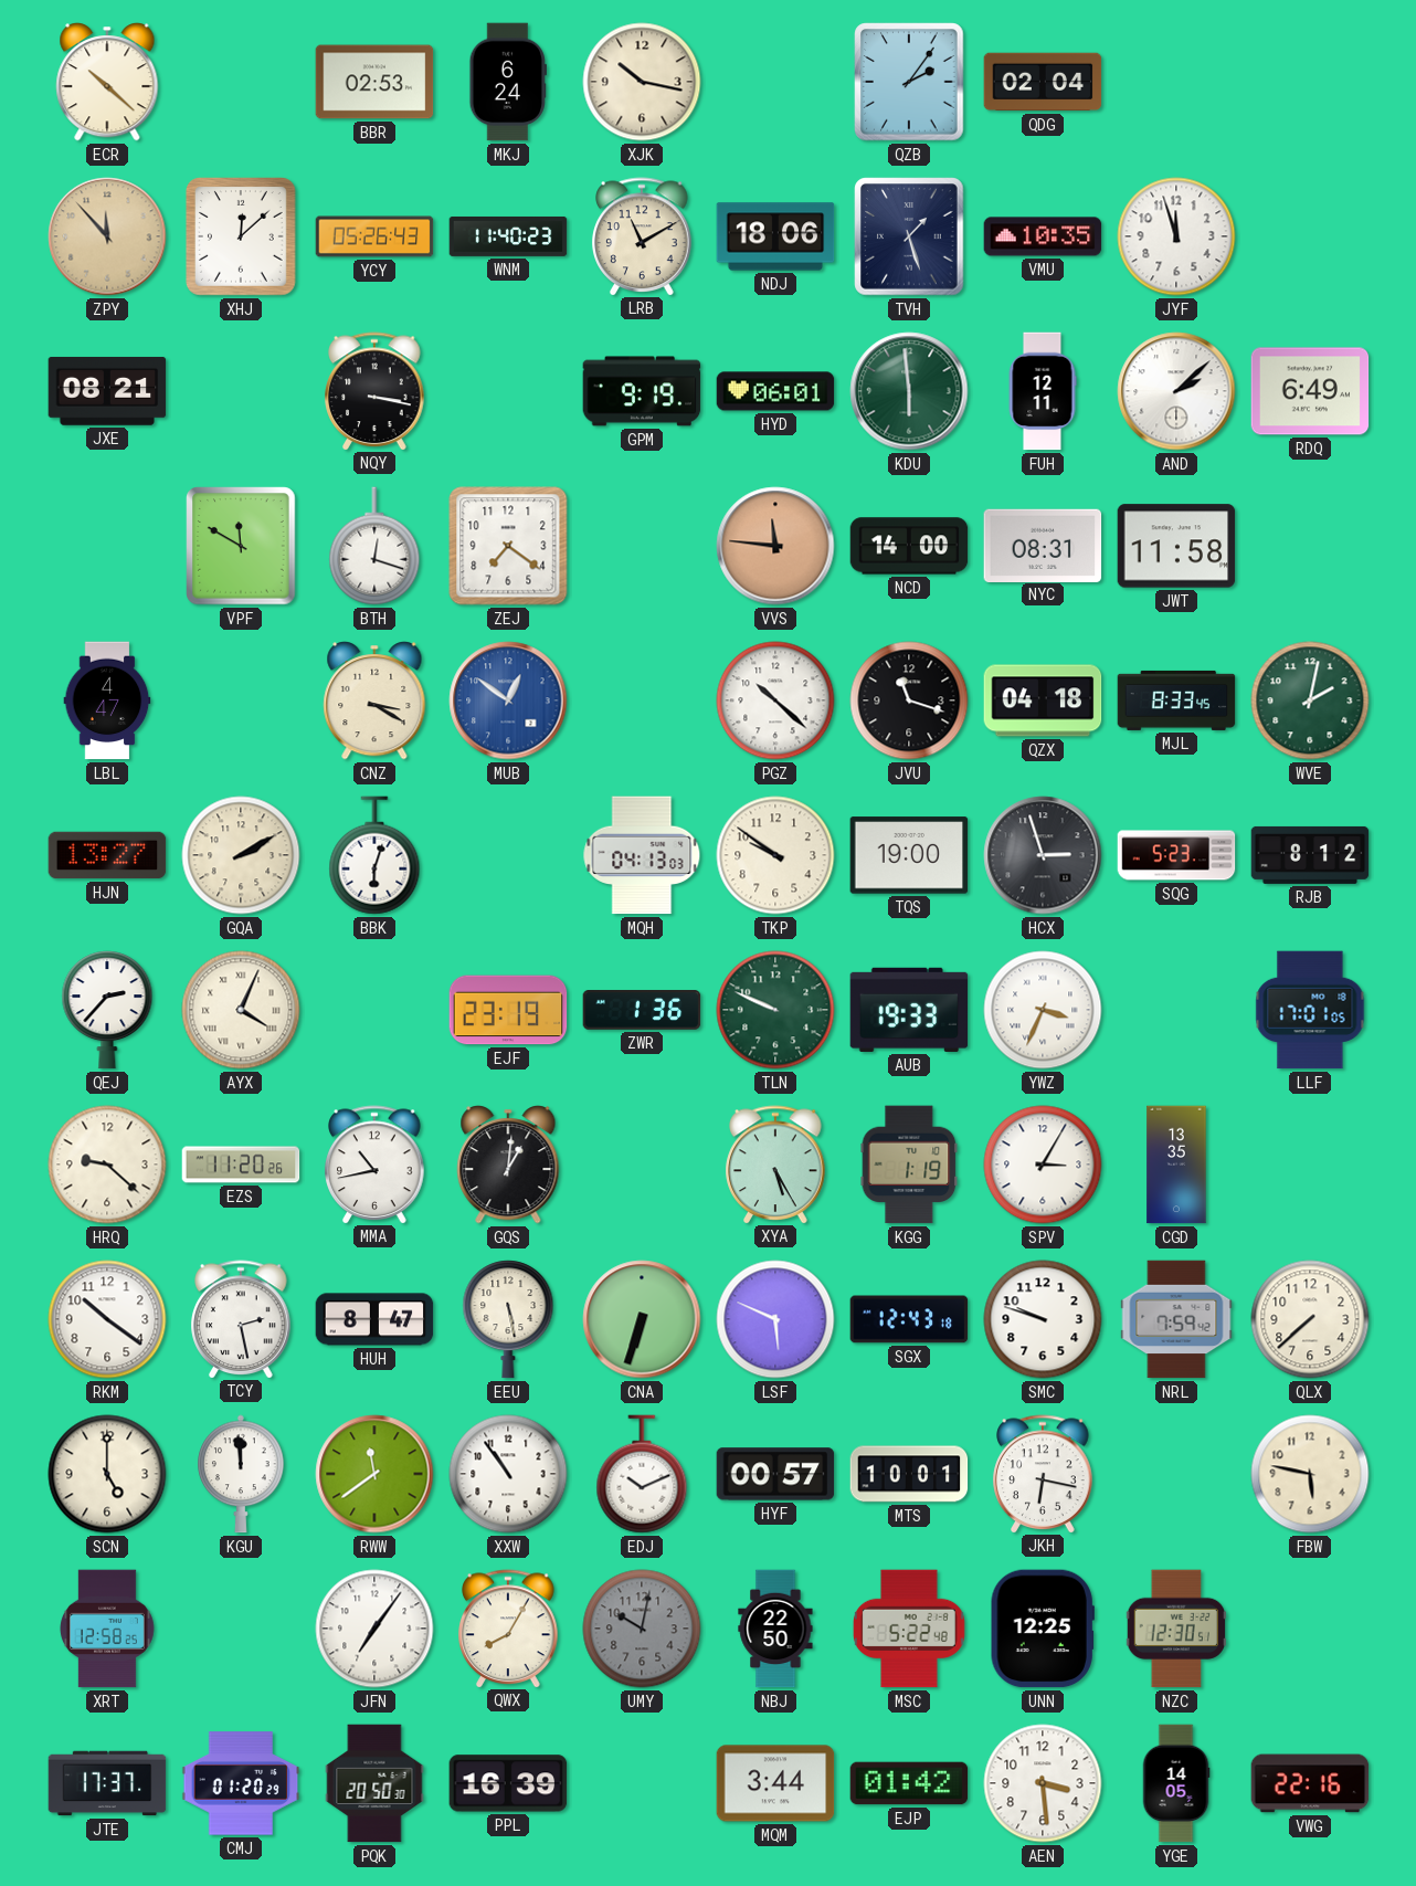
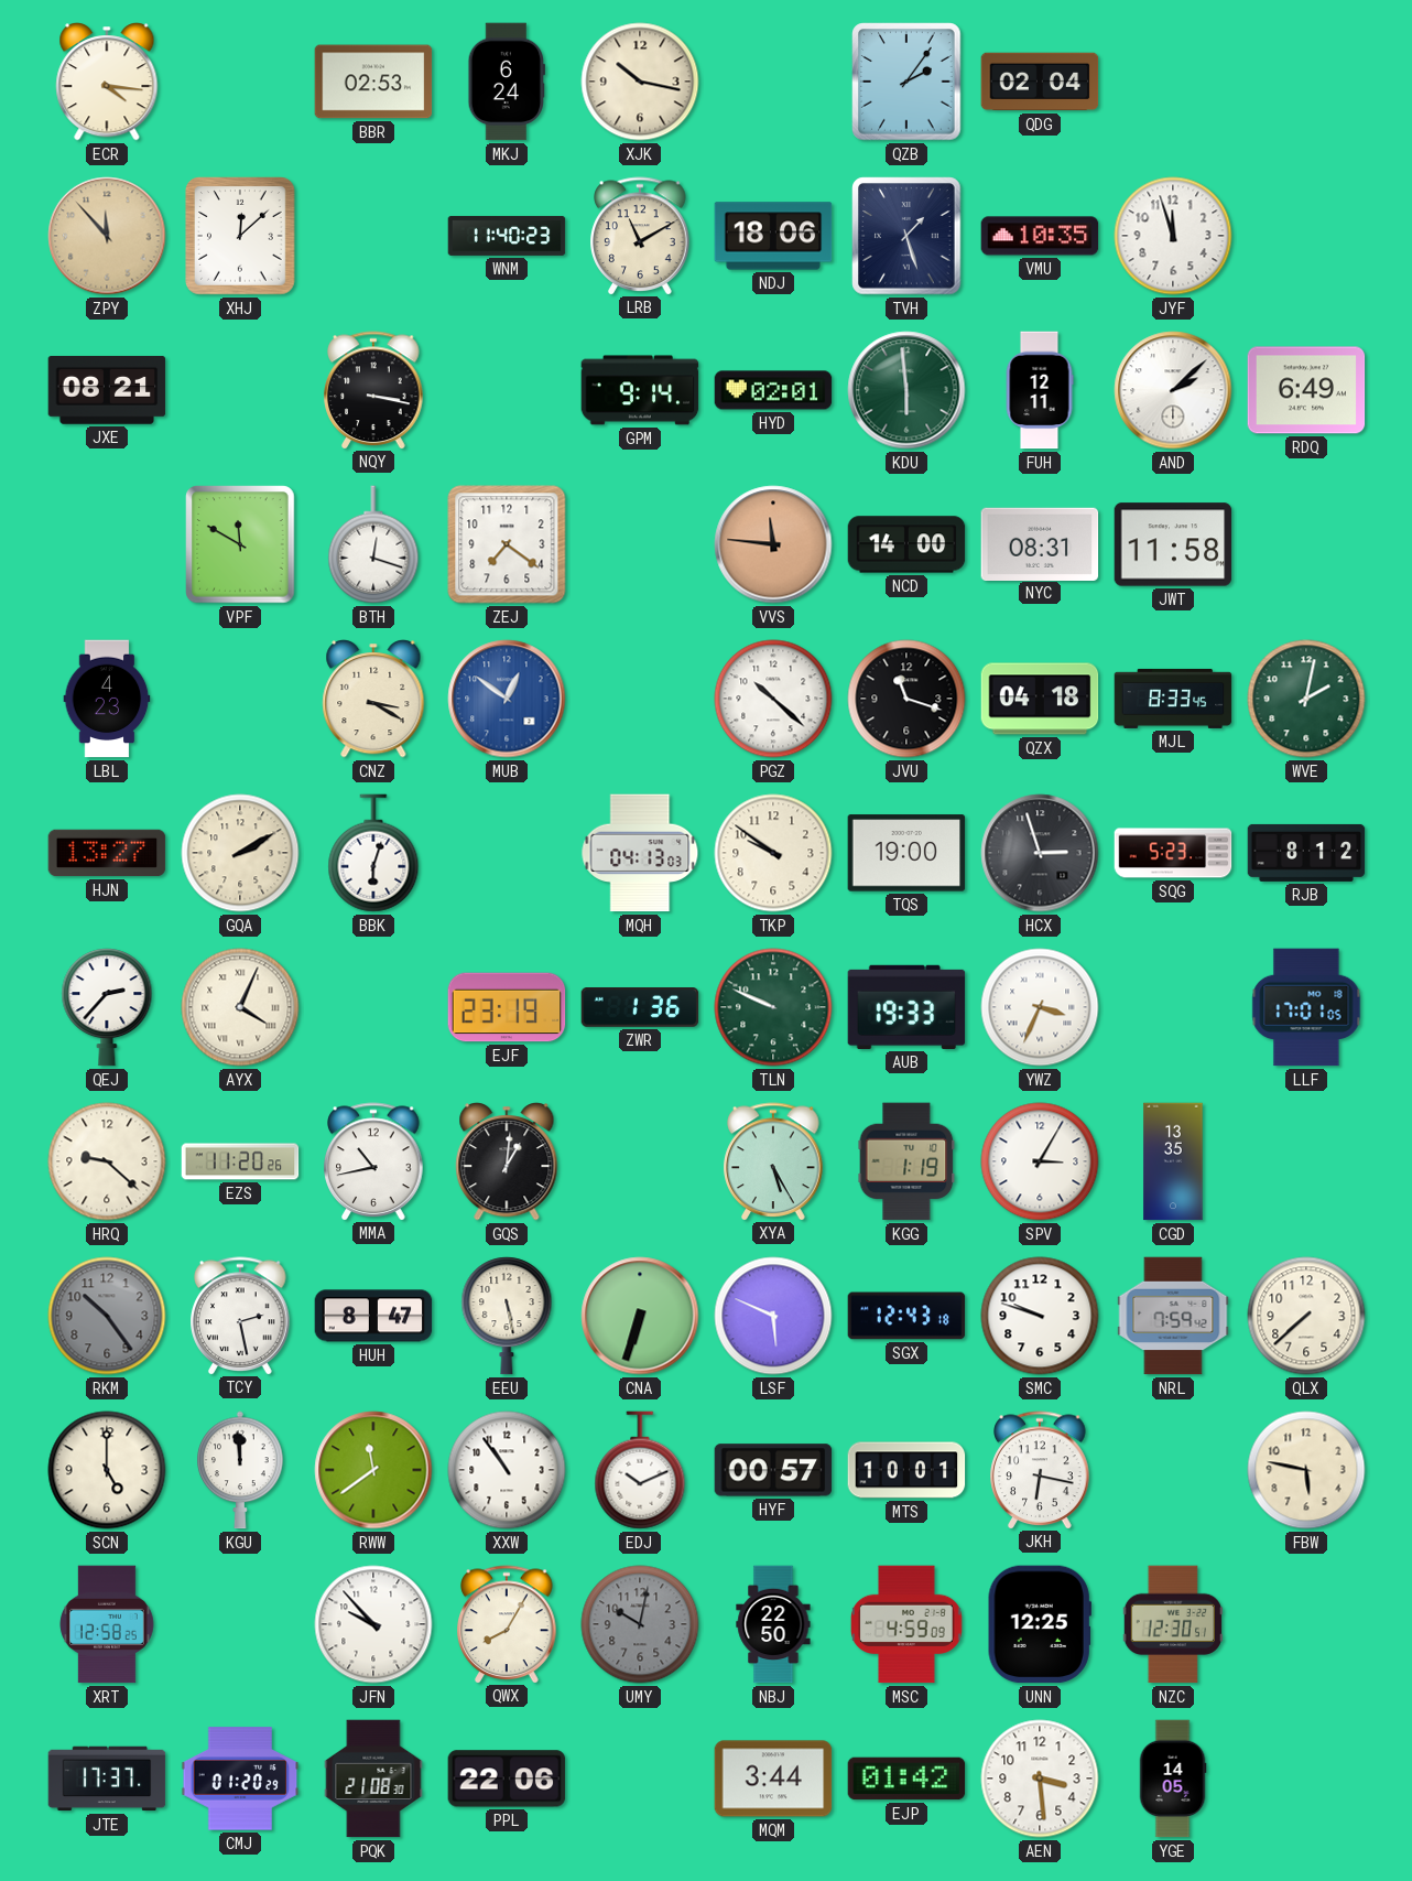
ECR: 10:22 -> 4:16
YCY: 05:26 -> none
GPM: 9:19 -> 9:14
HYD: 06:01 -> 02:01
LBL: 4:47 -> 4:23
RKM: 10:21 -> 10:24
RKM dial: white -> grey
JFN: 7:06 -> 9:53
MSC: 5:22 -> 4:59
PQK: 20:50 -> 21:08
PPL: 16:39 -> 22:06
VWG: 22:16 -> none
